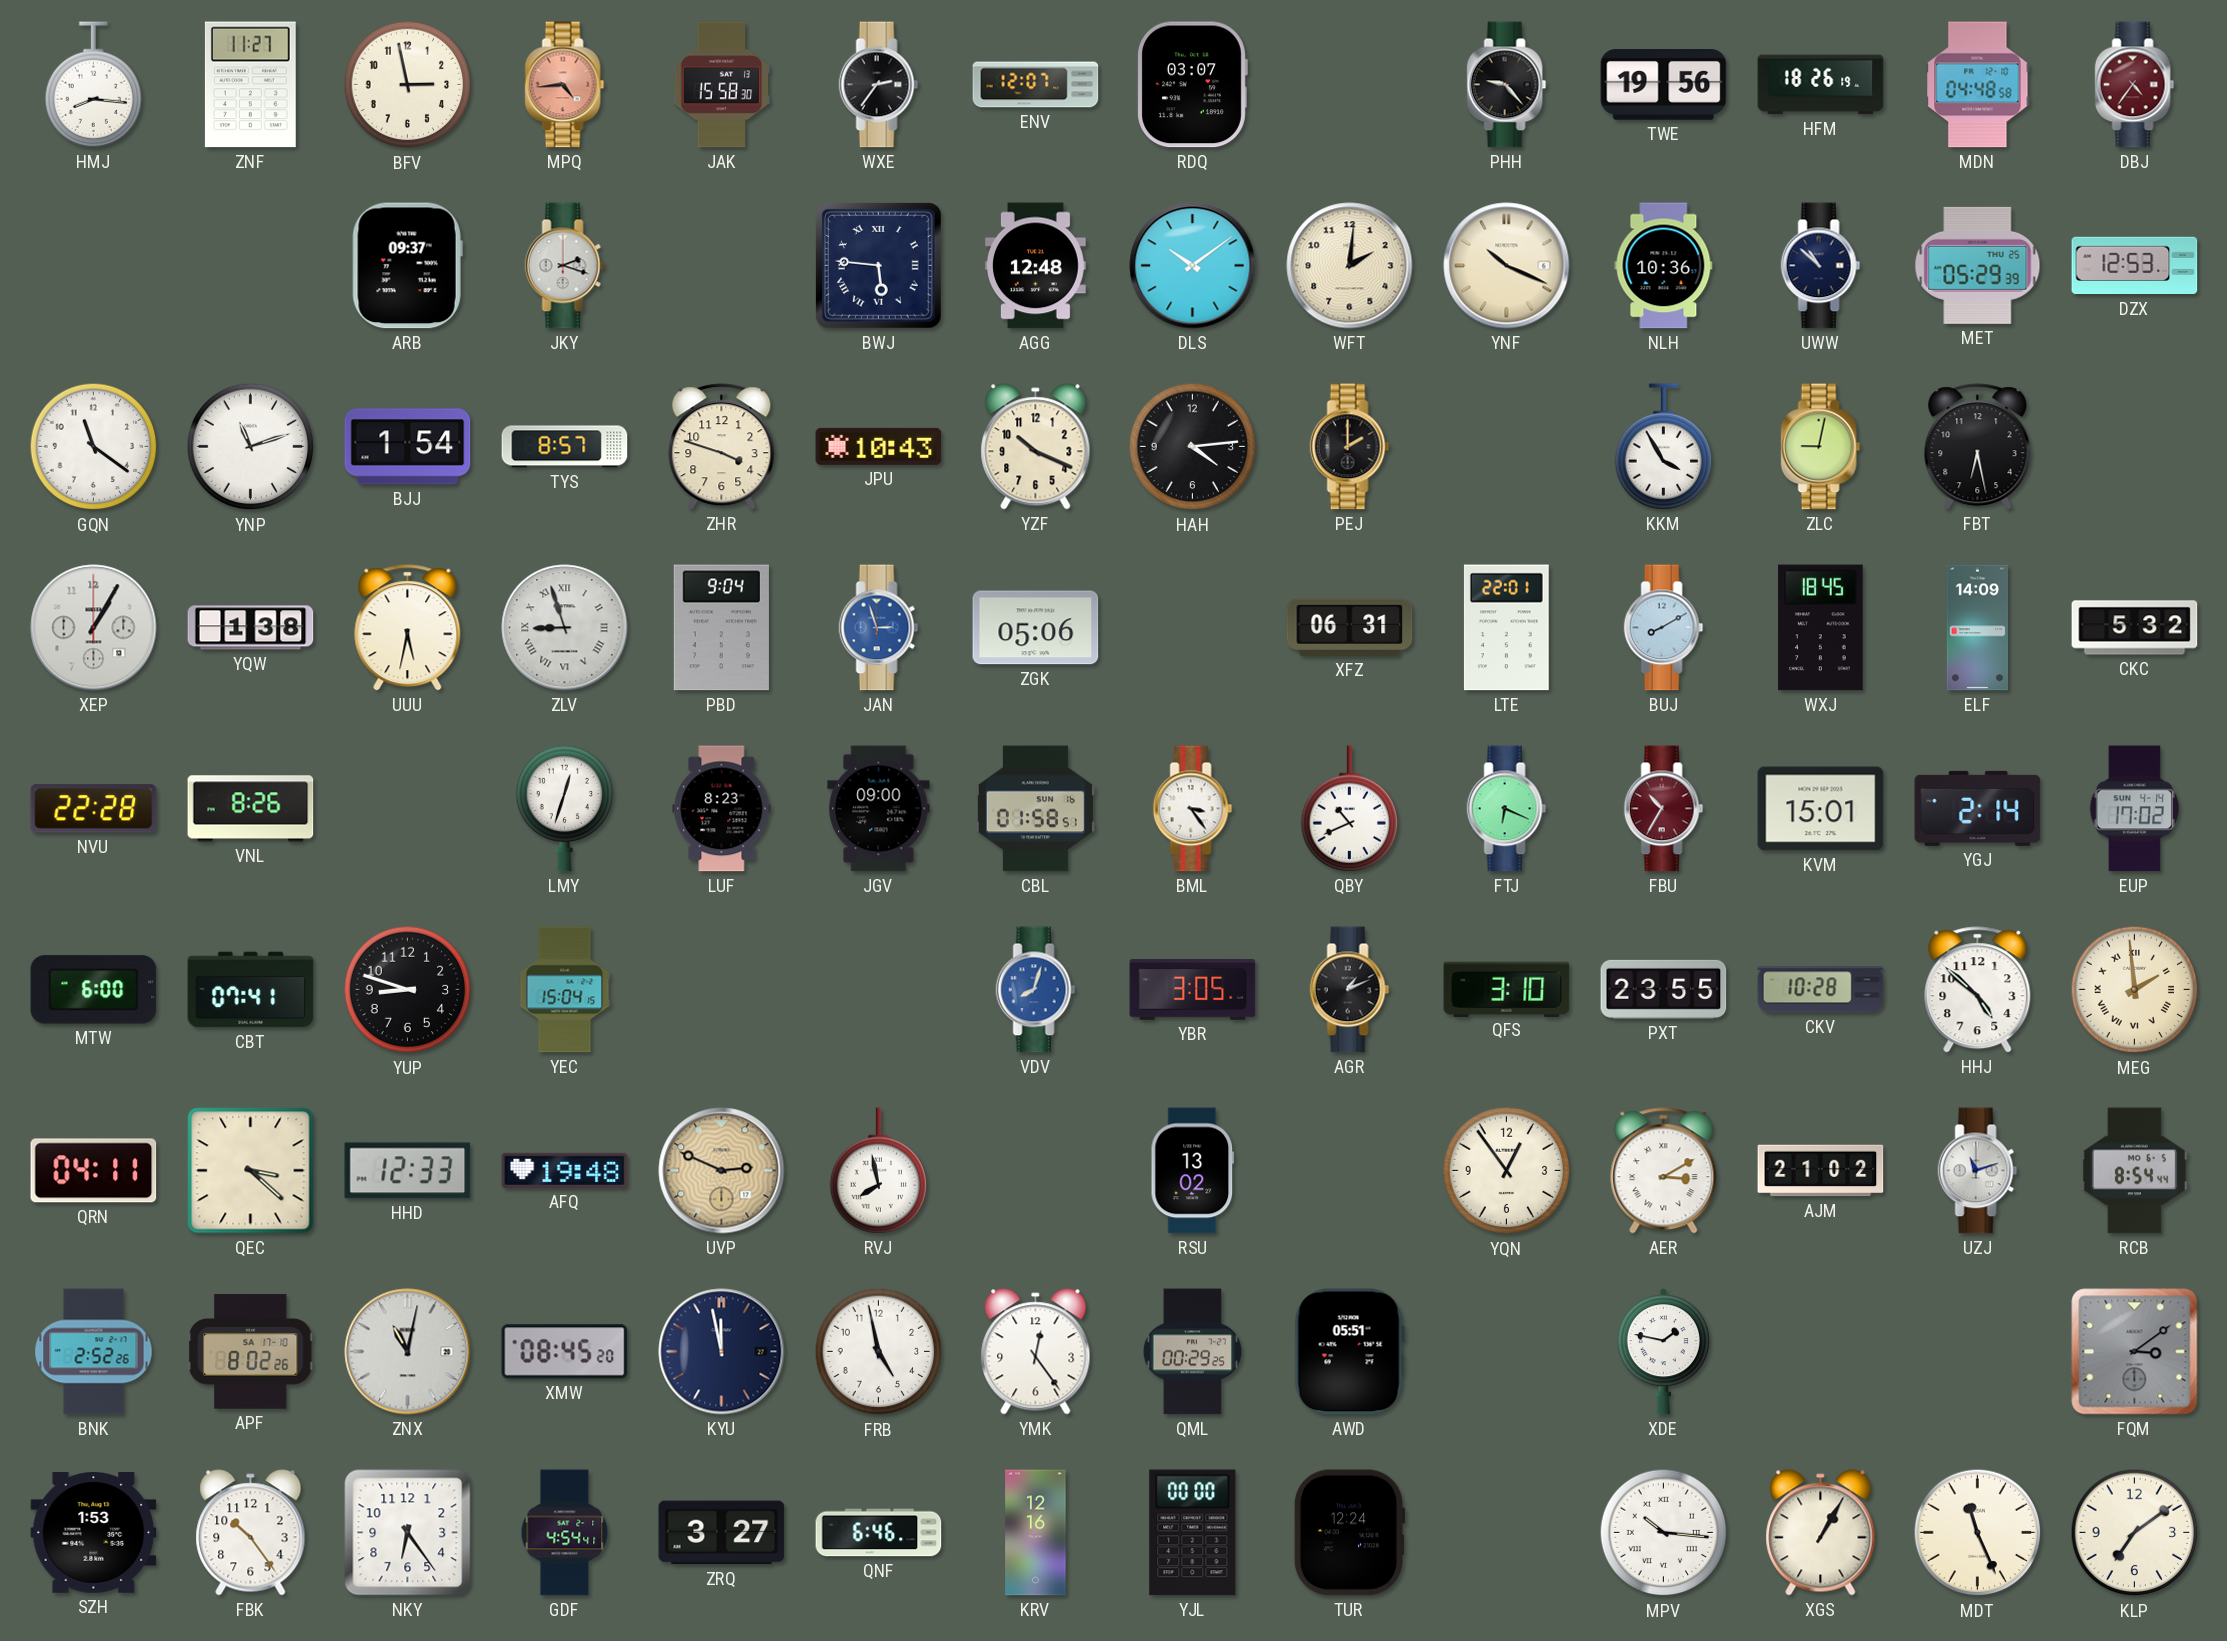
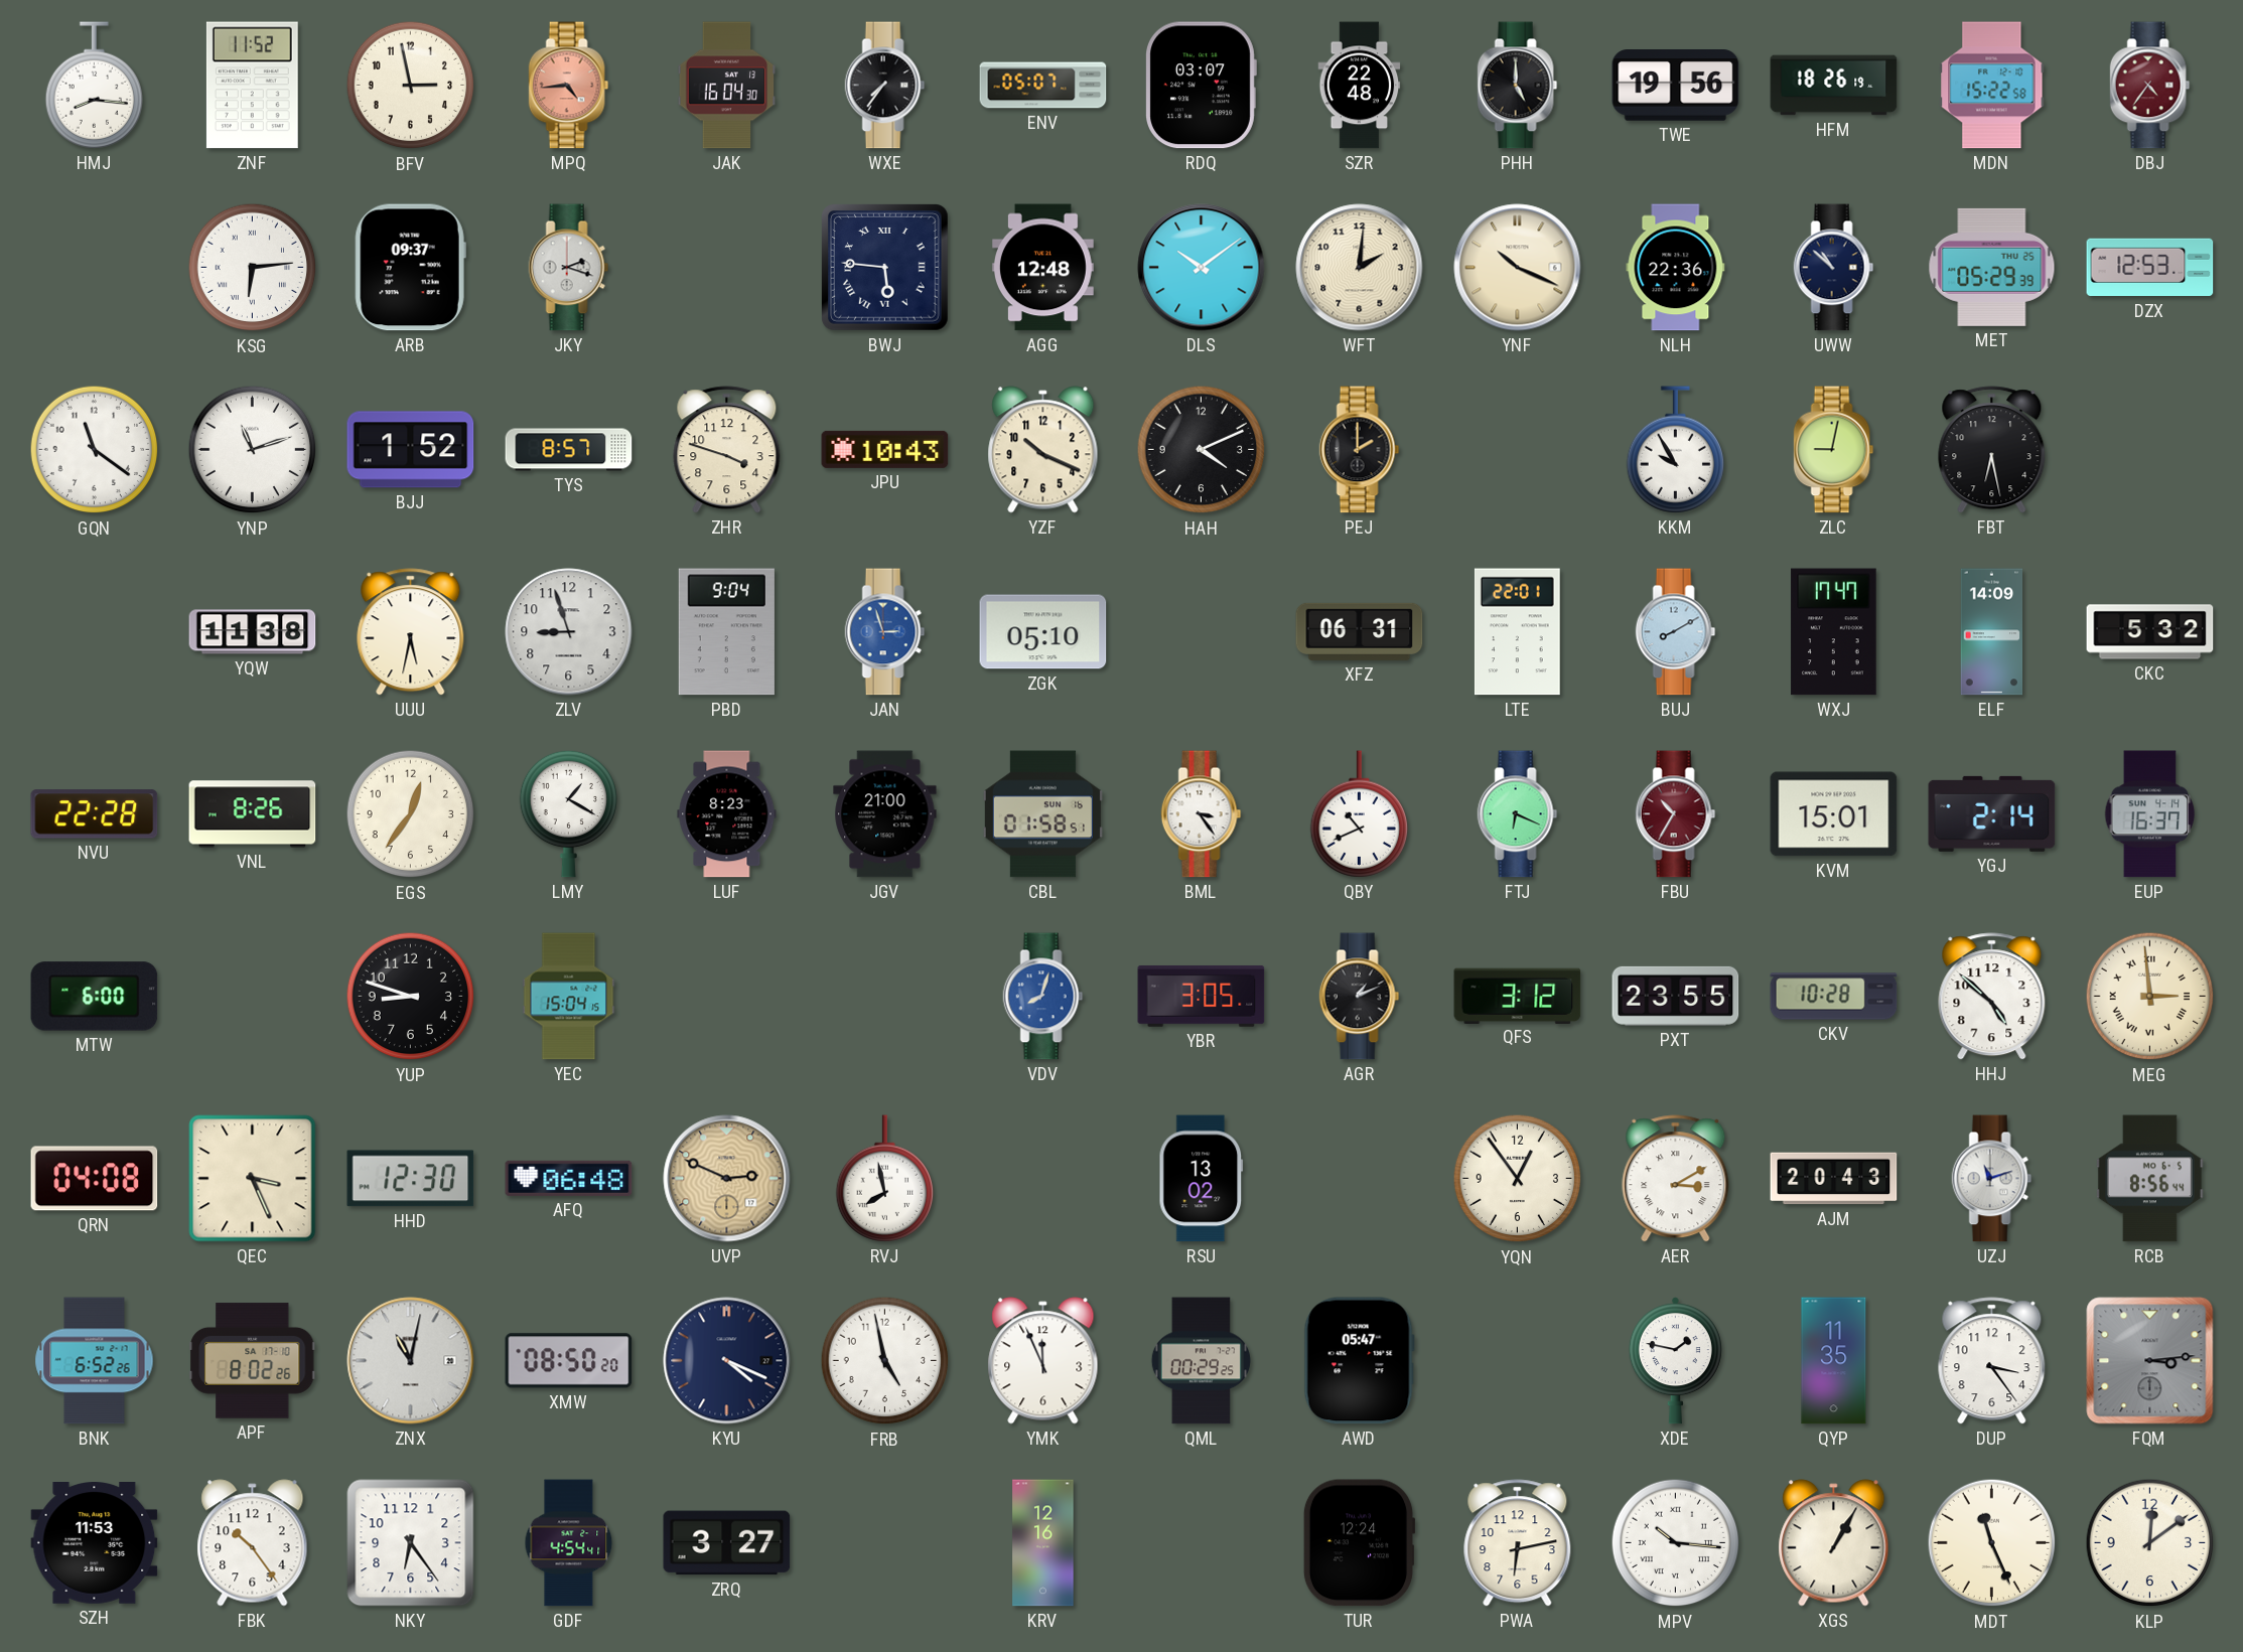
ZNF: 11:27 -> 11:52
JAK: 15:58 -> 16:04
WXE: 2:36 -> 7:36
ENV: 12:07 -> 05:07
SZR: none -> 22:48
PHH: 9:23 -> 5:00
MDN: 04:48 -> 15:22
KSG: none -> 6:14
NLH: 10:36 -> 22:36
BJJ: 1:54 -> 1:52
HAH: 4:14 -> 4:11
KKM: 3:55 -> 9:55
XEP: 1:05 -> none
YQW: 1:38 -> 11:38
ZLV numerals: Roman -> Arabic
ZGK: 05:06 -> 05:10
WXJ: 18:45 -> 17:47
EGS: none -> 12:36
LMY: 12:33 -> 1:20
JGV: 09:00 -> 21:00
EUP: 17:02 -> 16:37
CBT: 07:41 -> none
QFS: 3:10 -> 3:12
MEG: 1:59 -> 2:59
QRN: 04:11 -> 04:08
QEC: 3:22 -> 3:26
HHD: 12:33 -> 12:30
AFQ: 19:48 -> 06:48
AJM: 21:02 -> 20:43
RCB: 8:54 -> 8:56
BNK: 2:52 -> 6:52
XMW: 08:45 -> 08:50
KYU: 11:58 -> 4:19
YMK: 12:24 -> 11:56
AWD: 05:51 -> 05:47
QYP: none -> 11:35
DUP: none -> 3:24
FQM: 3:09 -> 3:14
SZH: 1:53 -> 11:53
QNF: 6:46 -> none
YJL: 00:00 -> none
PWA: none -> 6:13
KLP: 7:09 -> 12:09
